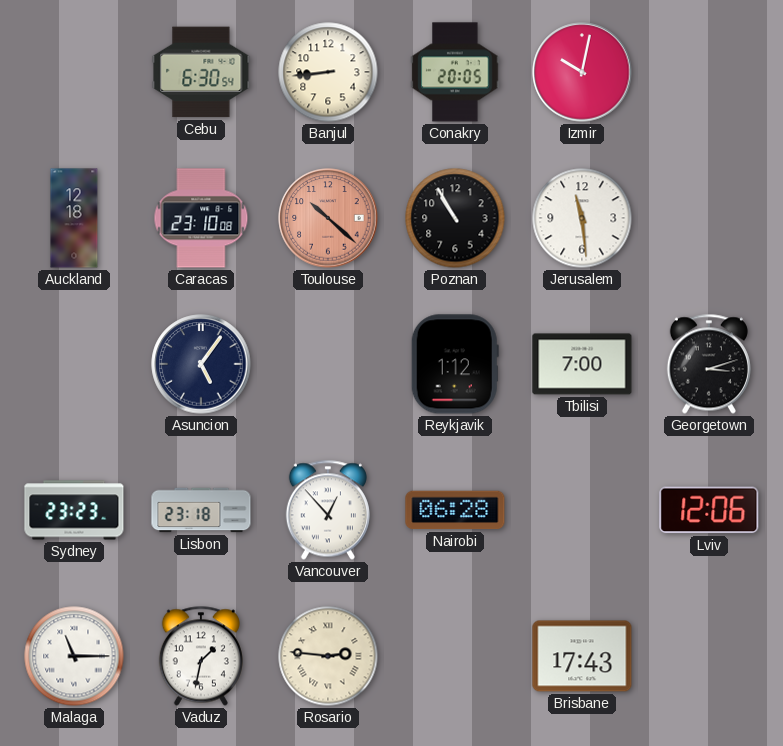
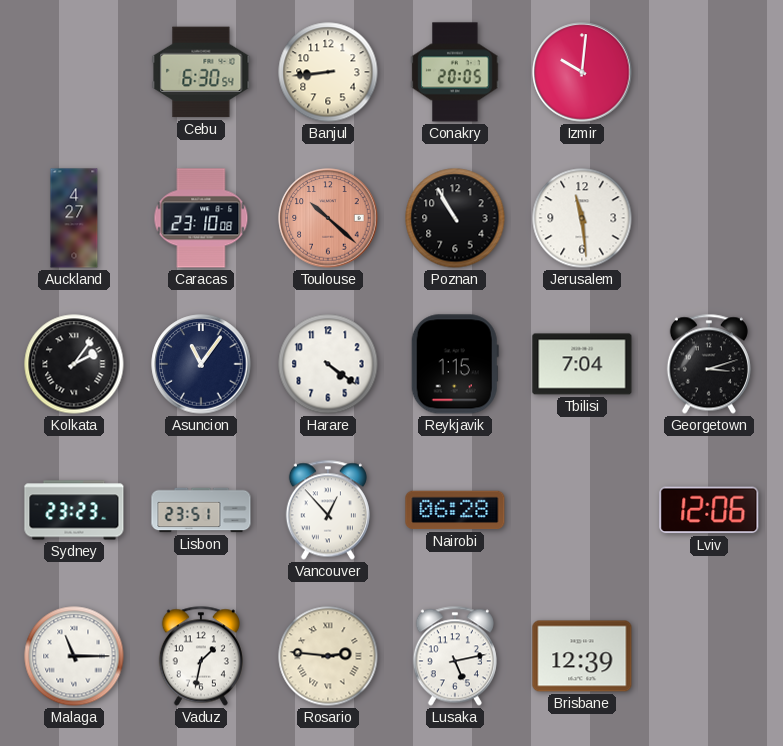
Izmir: 10:02 -> 10:01
Auckland: 12:18 -> 4:27
Kolkata: none -> 2:06
Asuncion: 5:06 -> 11:06
Harare: none -> 4:21
Reykjavik: 1:12 -> 1:15
Tbilisi: 7:00 -> 7:04
Lisbon: 23:18 -> 23:51
Lusaka: none -> 5:13
Brisbane: 17:43 -> 12:39
